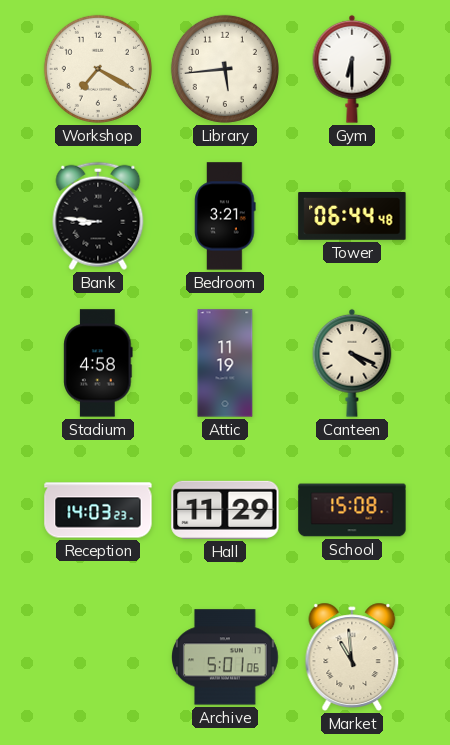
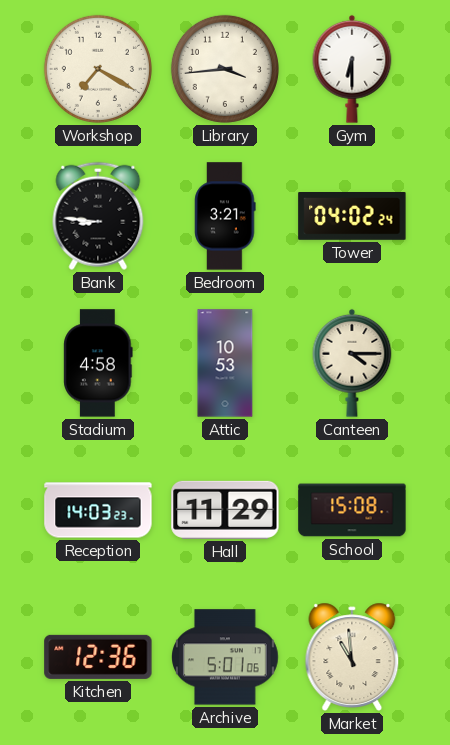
Library: 5:44 -> 3:44
Tower: 06:44 -> 04:02
Attic: 11:19 -> 10:53
Canteen: 4:19 -> 4:15
Kitchen: none -> 12:36
